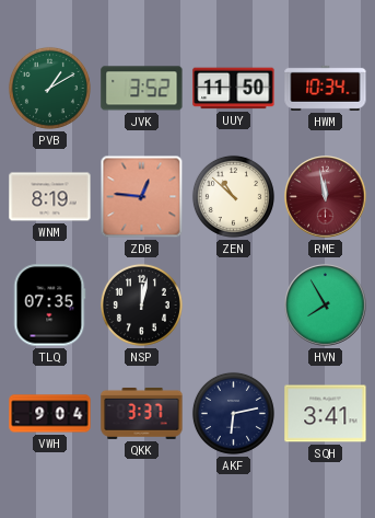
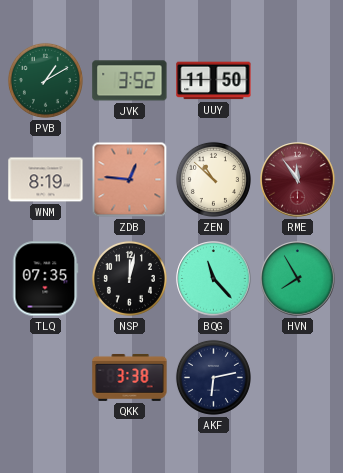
HWM: 10:34 -> none
RME: 11:58 -> 11:54
BQG: none -> 11:23
VWH: 9:04 -> none
QKK: 3:37 -> 3:38
SQH: 3:41 -> none
